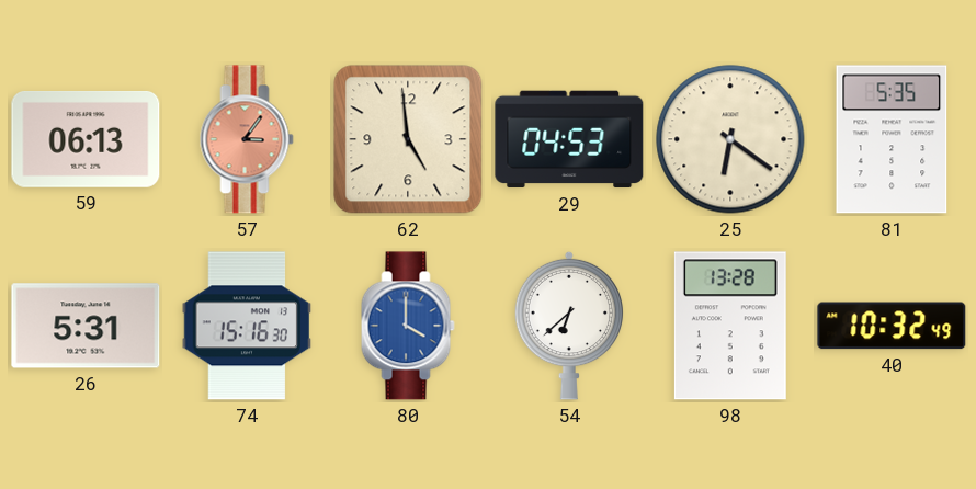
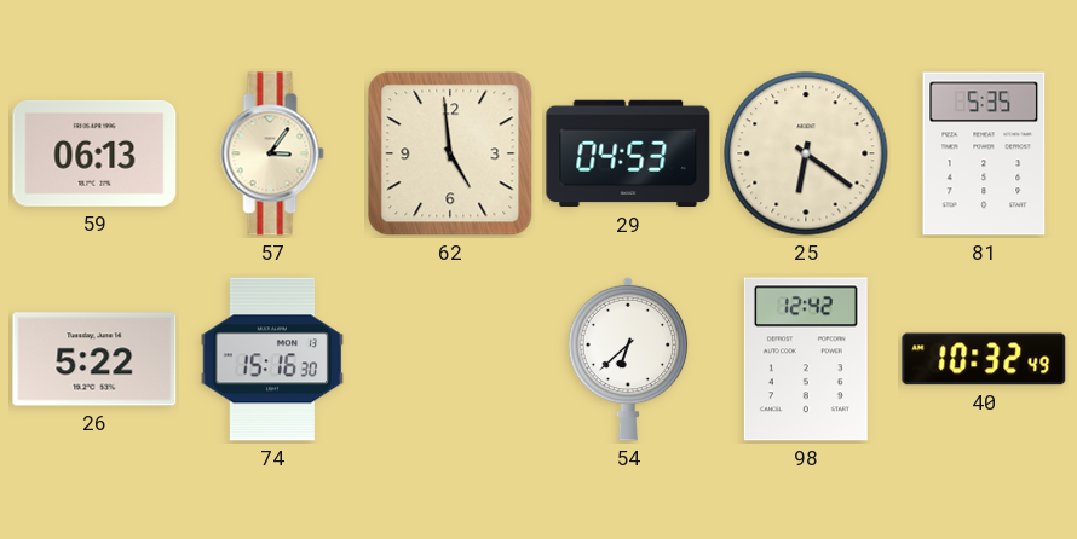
57 dial: salmon -> cream
26: 5:31 -> 5:22
80: 4:00 -> none
98: 13:28 -> 12:42
